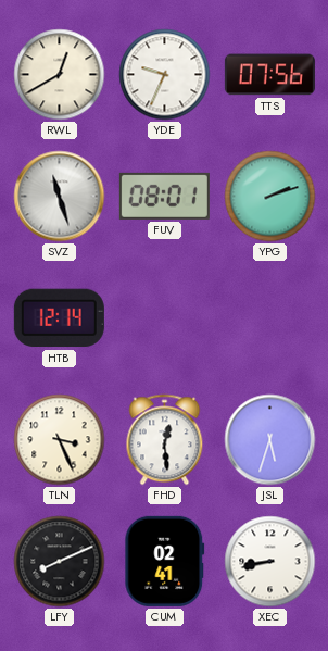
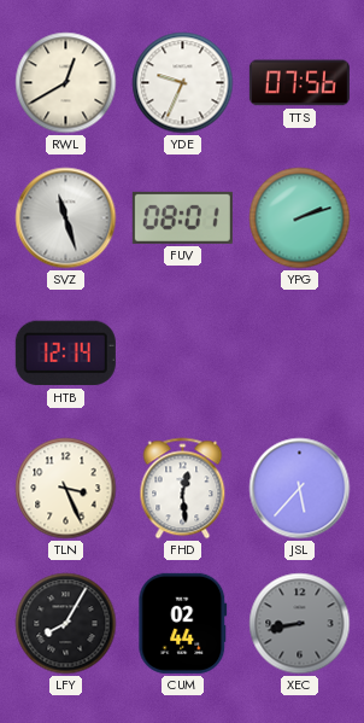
JSL: 5:33 -> 5:37
LFY: 8:11 -> 8:05
CUM: 02:41 -> 02:44
XEC dial: white -> grey
